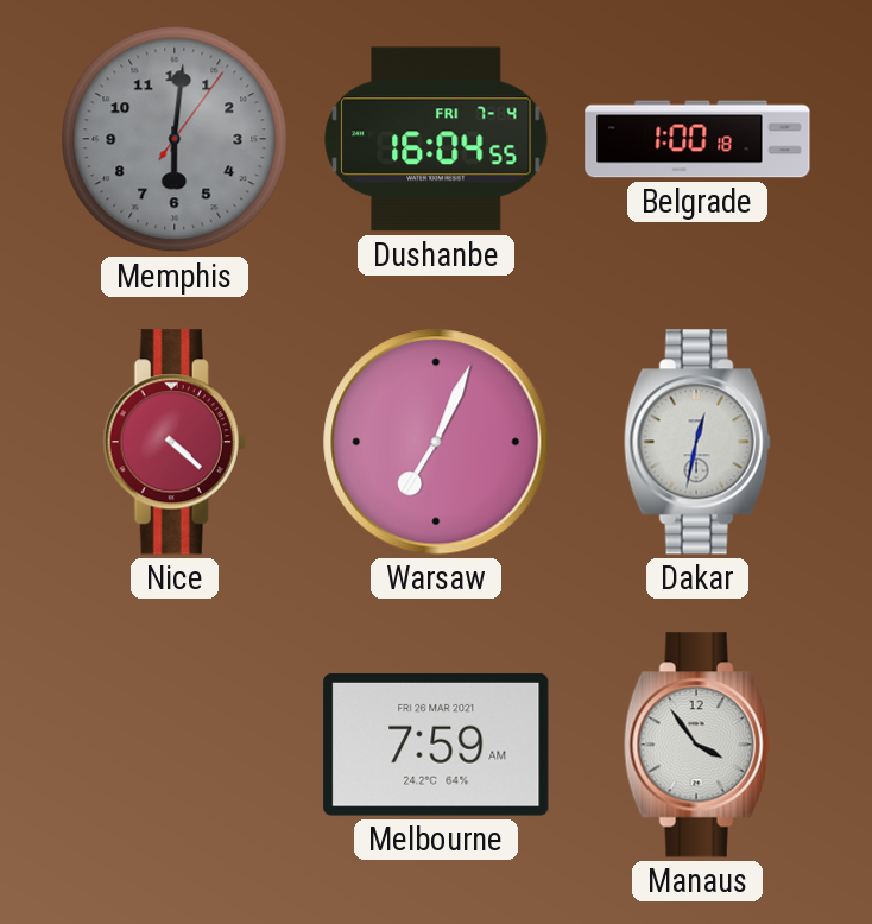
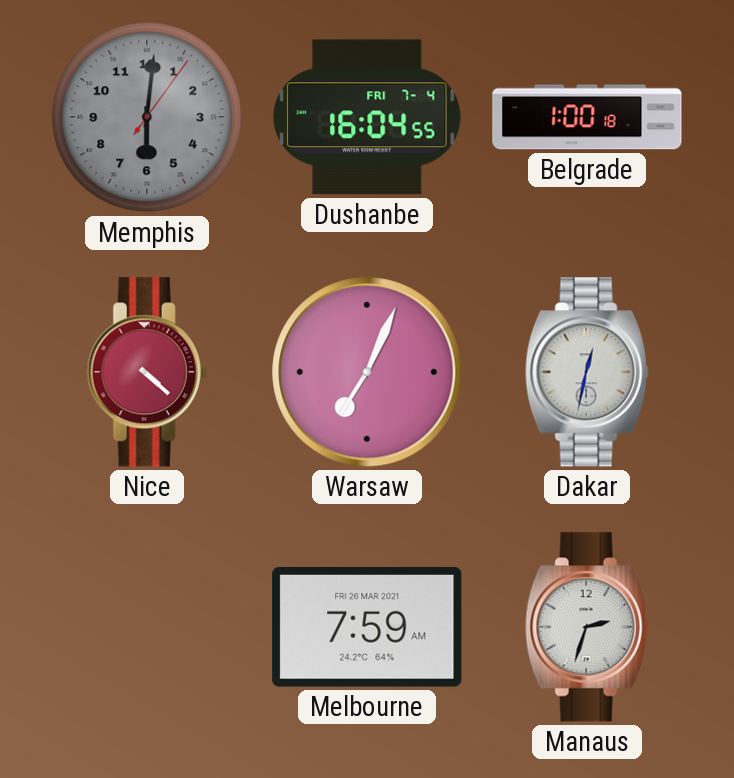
Manaus: 3:54 -> 2:33
